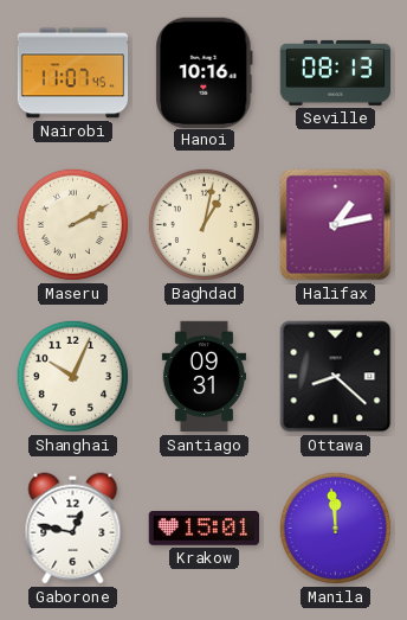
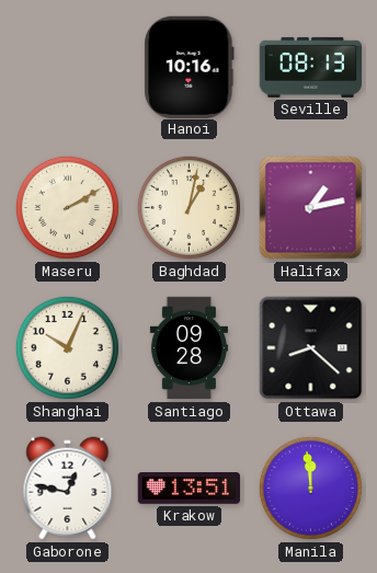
Nairobi: 11:07 -> none
Santiago: 09:31 -> 09:28
Krakow: 15:01 -> 13:51
